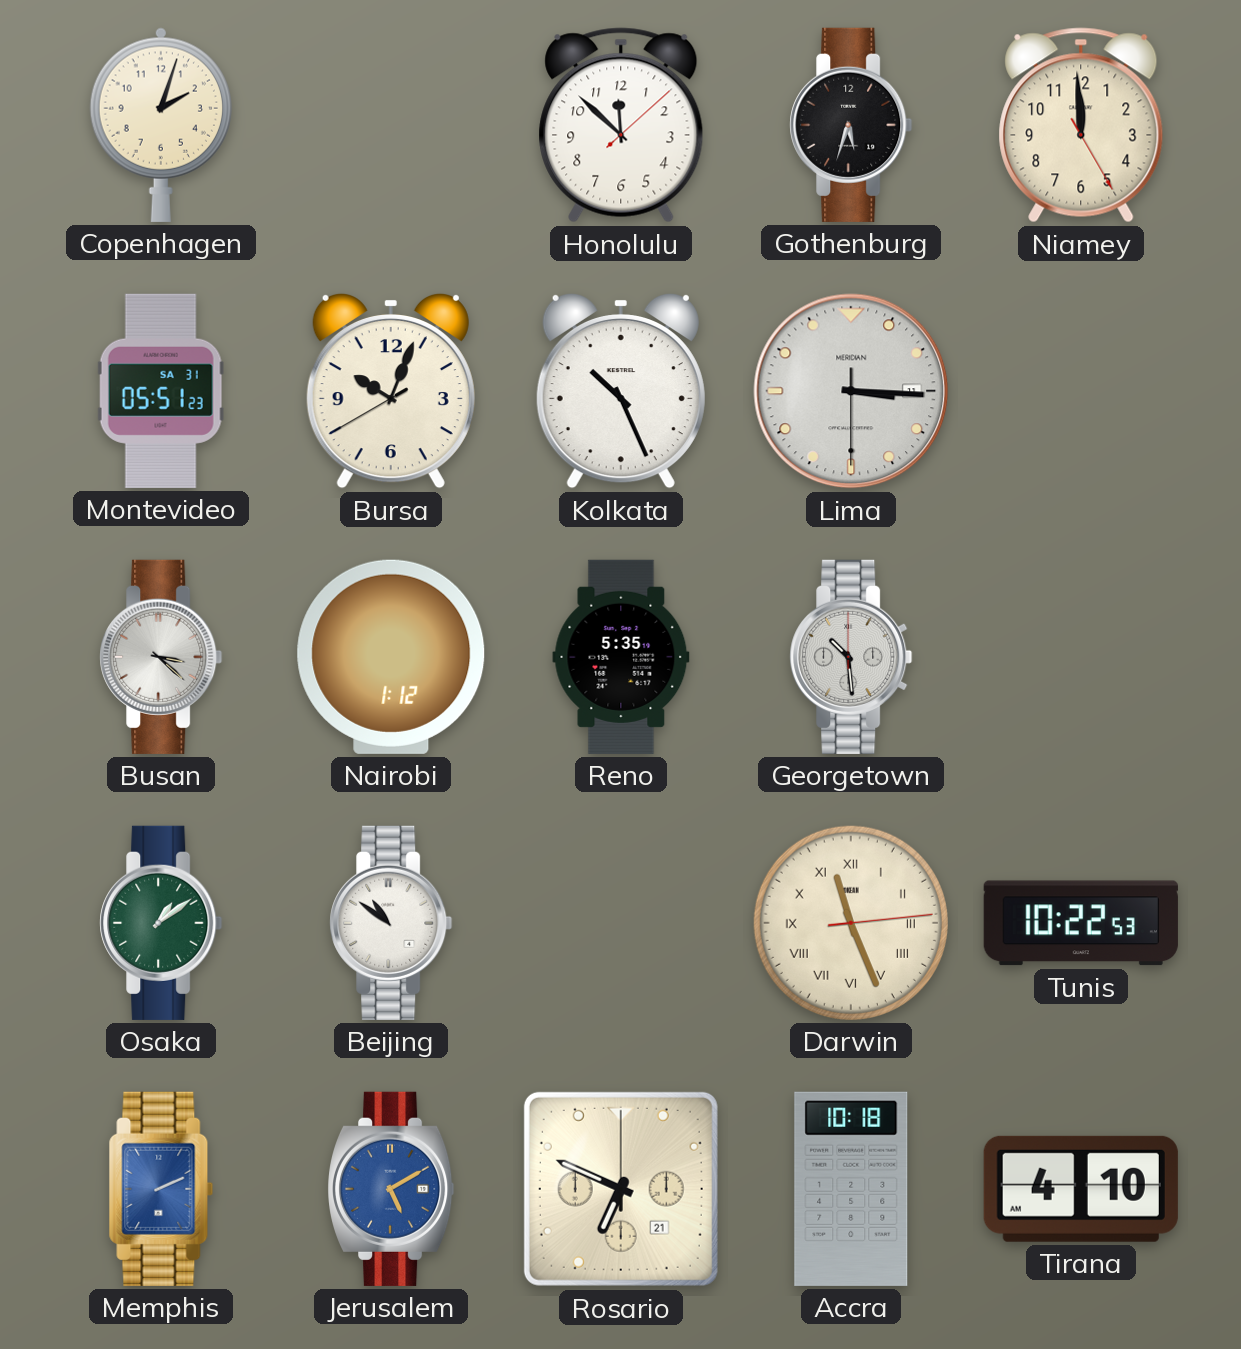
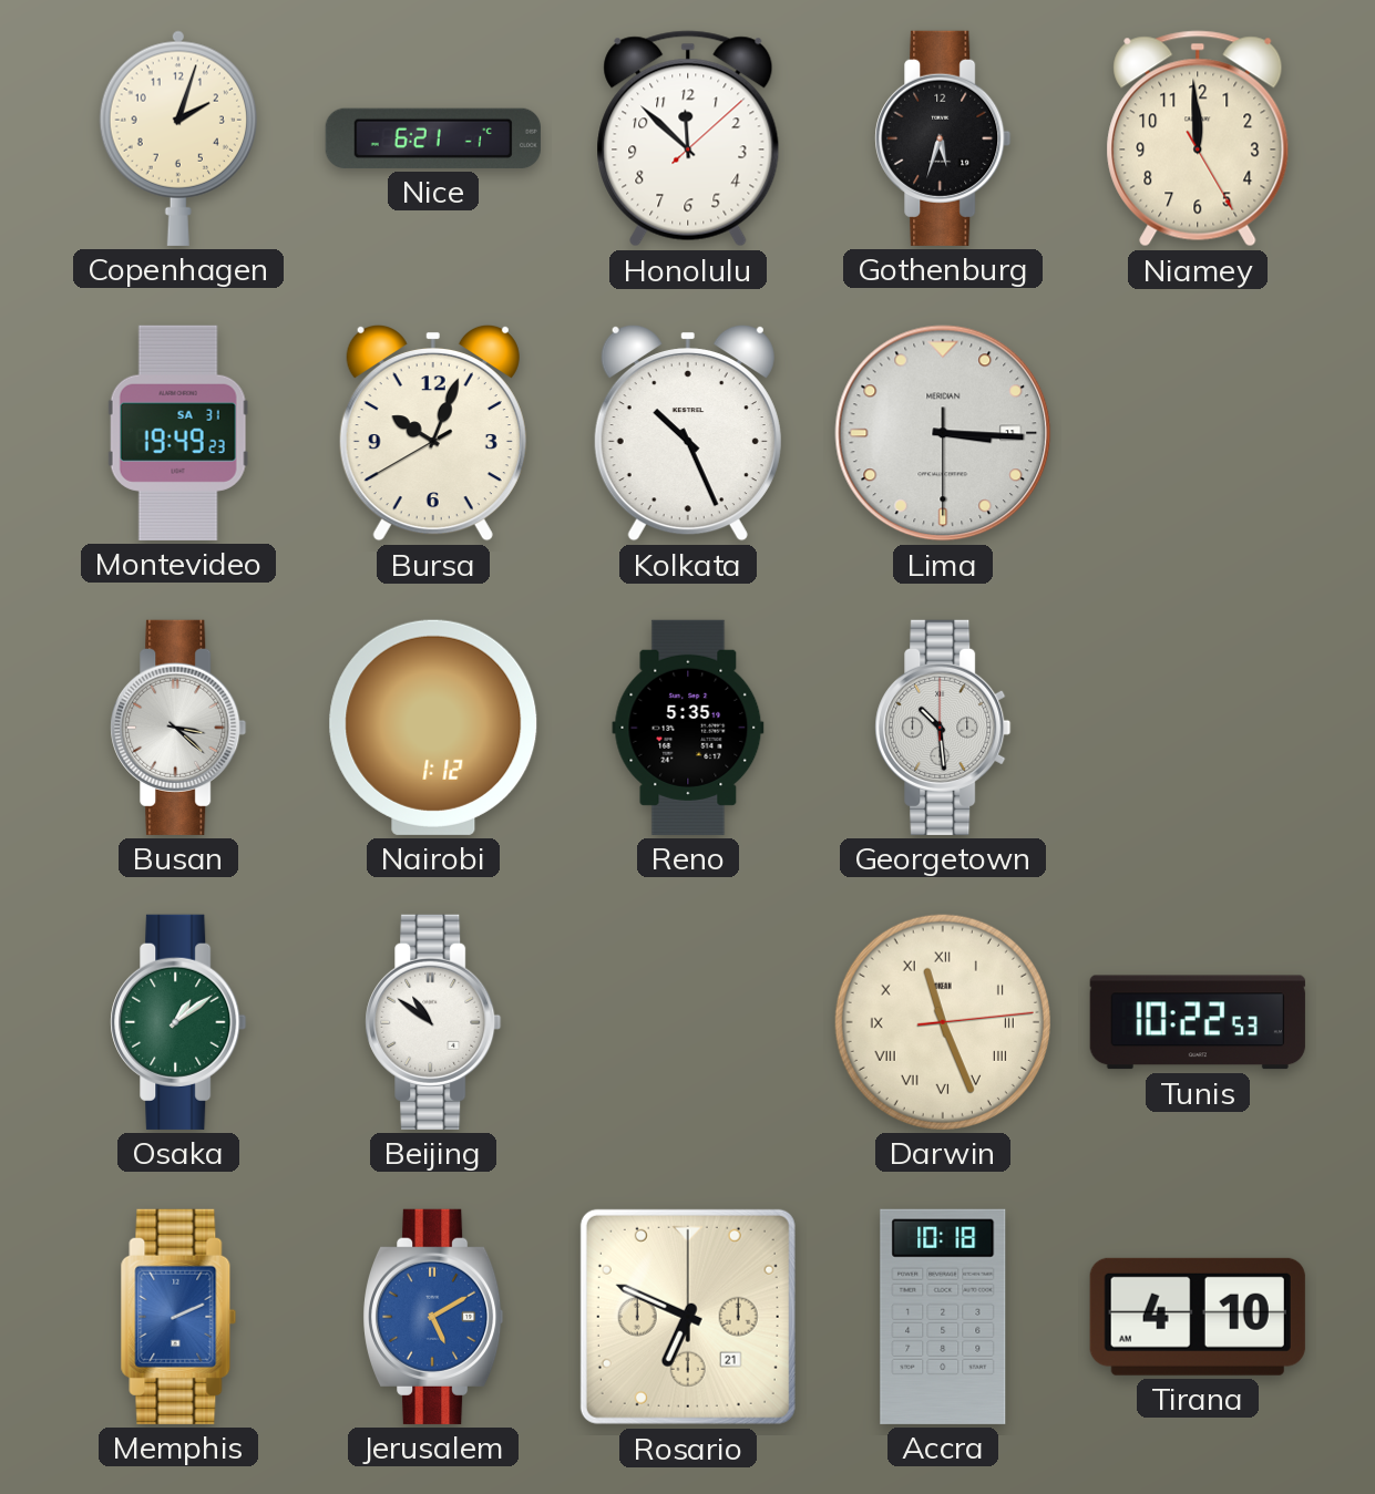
Nice: none -> 6:21
Montevideo: 05:51 -> 19:49
